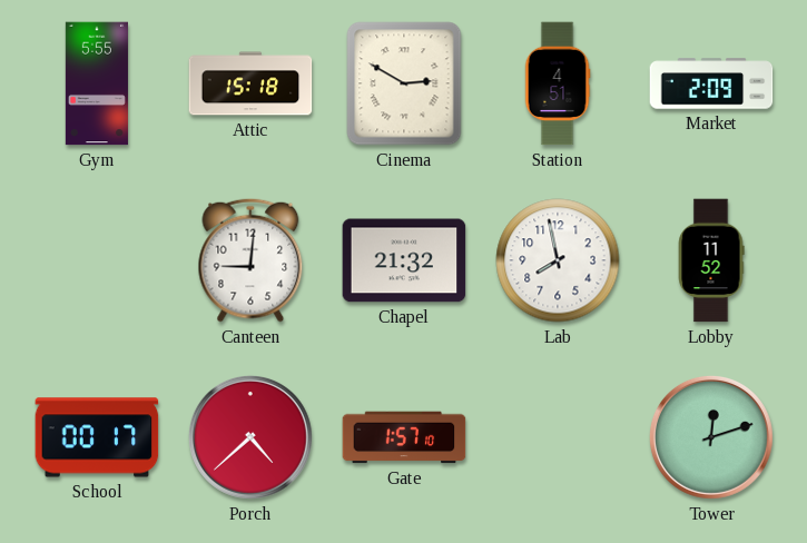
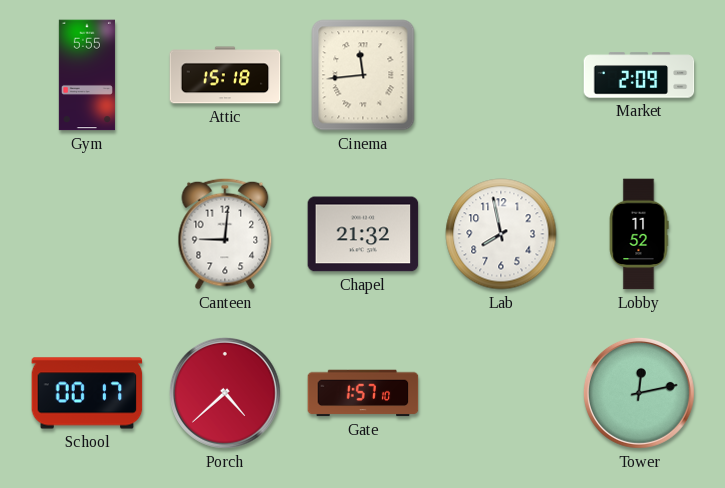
Cinema: 2:50 -> 11:44
Station: 4:51 -> none
Tower: 12:12 -> 12:13
